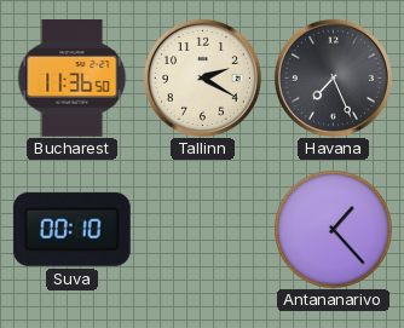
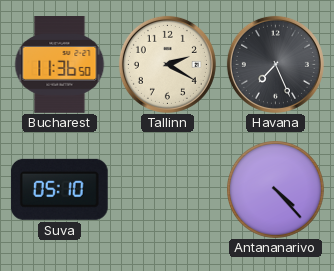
Suva: 00:10 -> 05:10
Antananarivo: 1:23 -> 4:23
